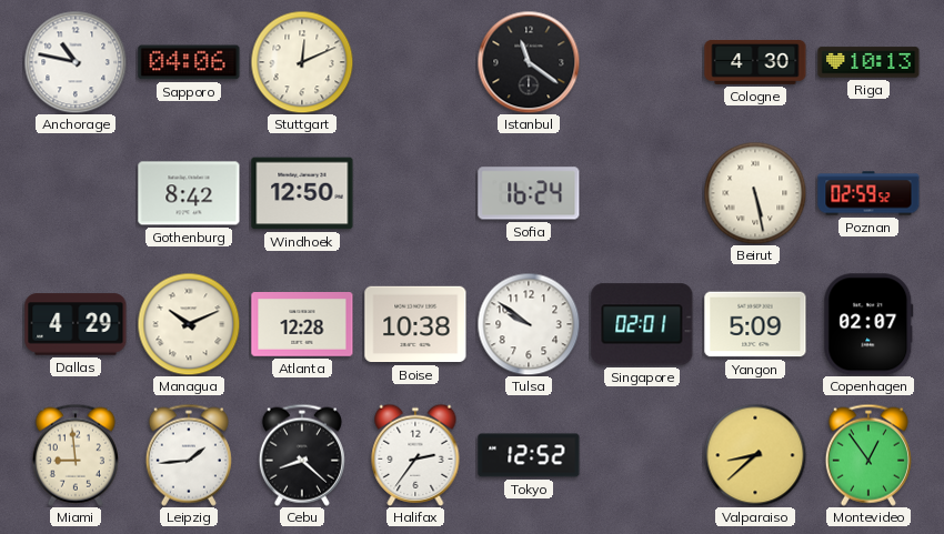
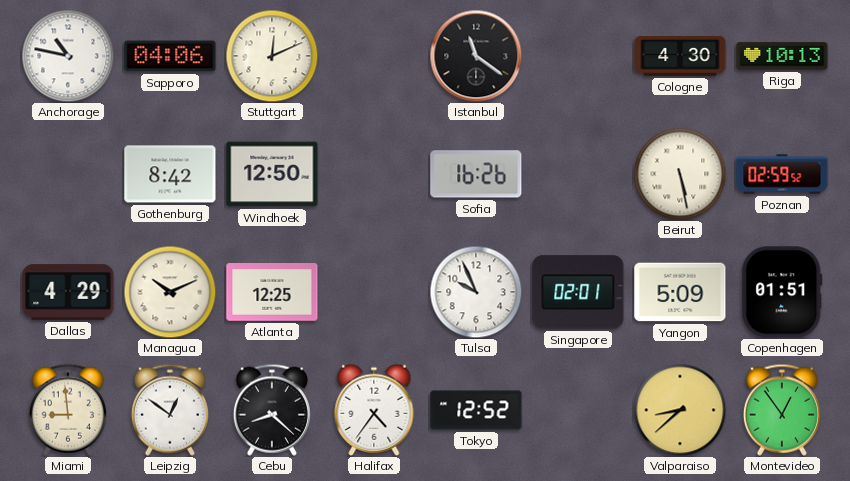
Sofia: 16:24 -> 16:26
Atlanta: 12:28 -> 12:25
Boise: 10:38 -> none
Tulsa: 9:51 -> 9:56
Copenhagen: 02:07 -> 01:51
Leipzig: 1:44 -> 12:51
Halifax: 2:36 -> 4:36
